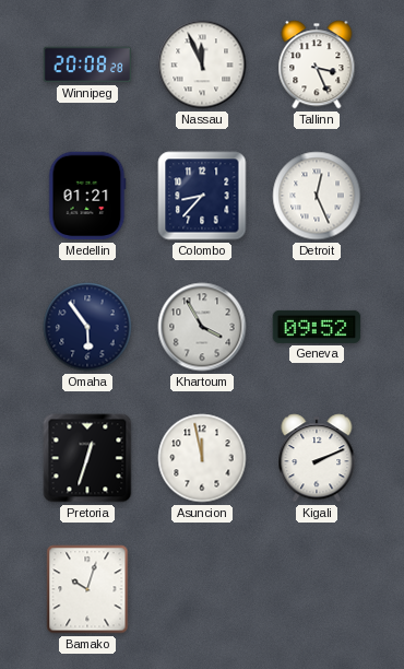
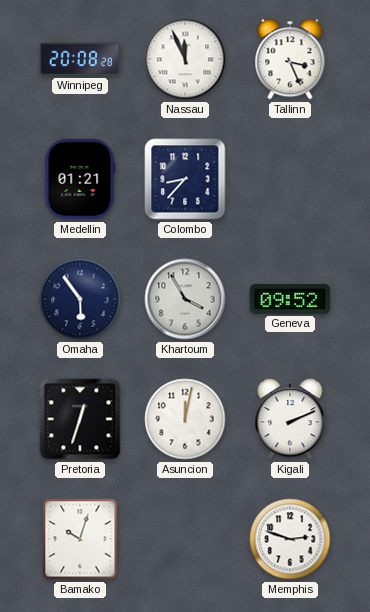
Detroit: 12:26 -> none
Asuncion: 11:58 -> 12:02
Memphis: none -> 2:48
